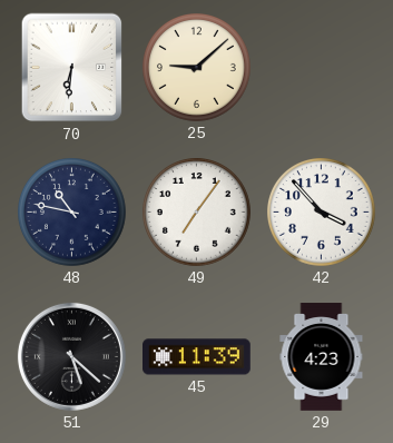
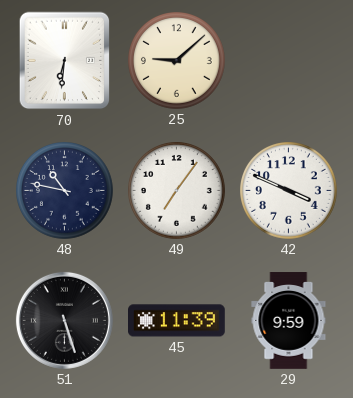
42: 3:53 -> 3:49
51: 5:22 -> 5:27
29: 4:23 -> 9:59
